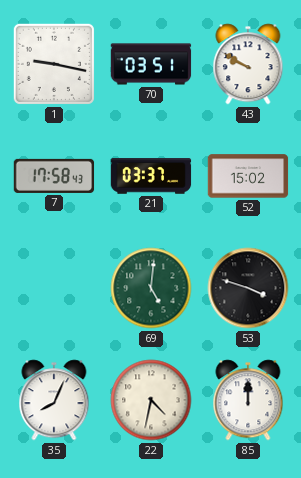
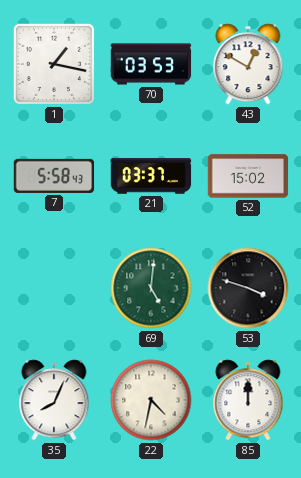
1: 9:17 -> 1:17
70: 03:51 -> 03:53
43: 9:50 -> 12:50
7: 17:58 -> 5:58
